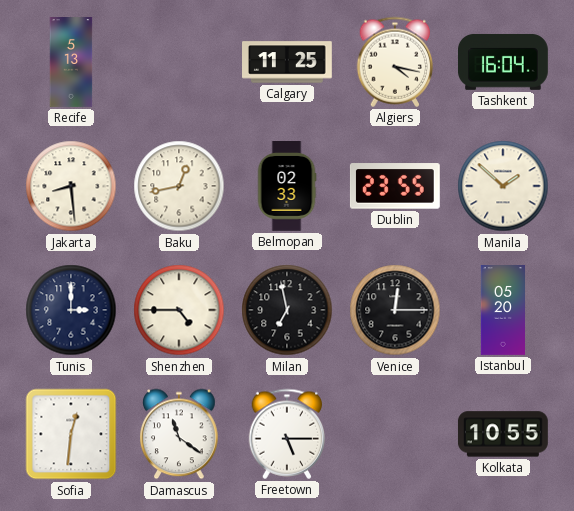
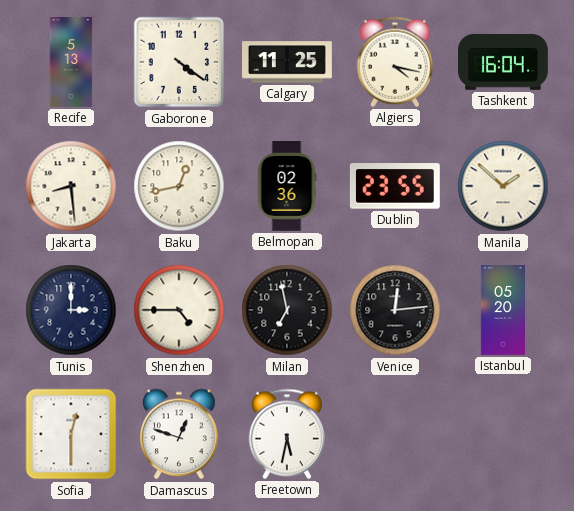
Gaborone: none -> 4:21
Belmopan: 02:33 -> 02:36
Venice: 12:15 -> 12:14
Sofia: 12:31 -> 12:30
Damascus: 11:21 -> 12:48
Freetown: 5:15 -> 5:32
Kolkata: 10:55 -> none
